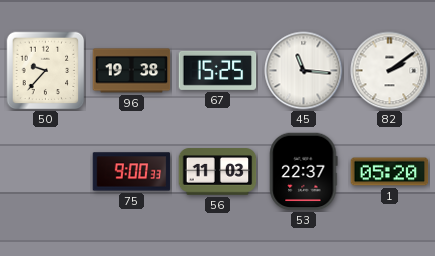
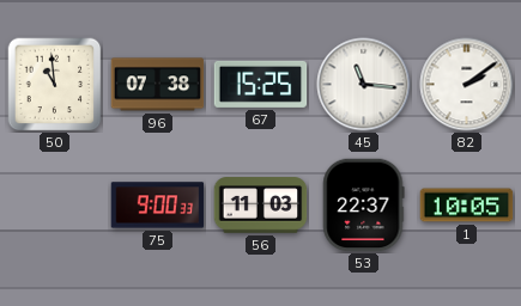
50: 9:37 -> 10:59
96: 19:38 -> 07:38
1: 05:20 -> 10:05
